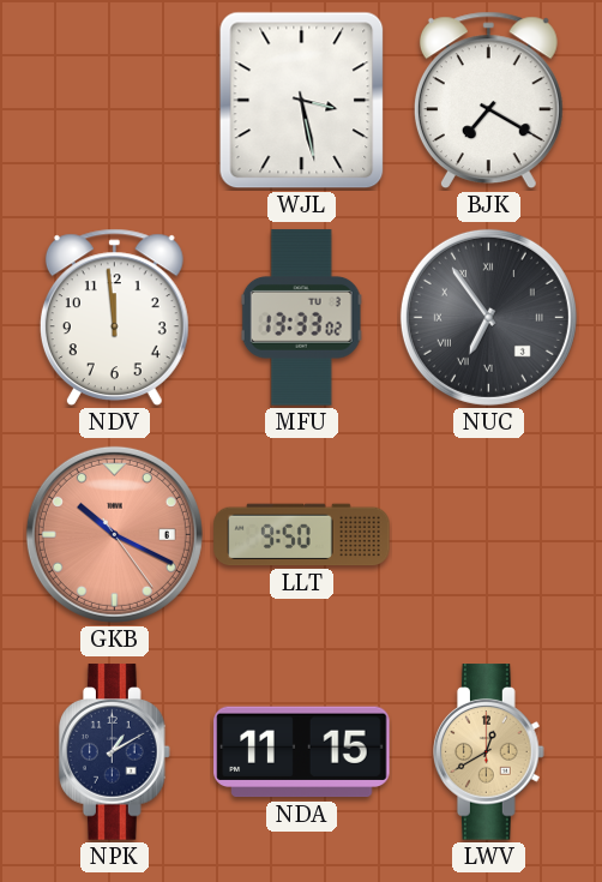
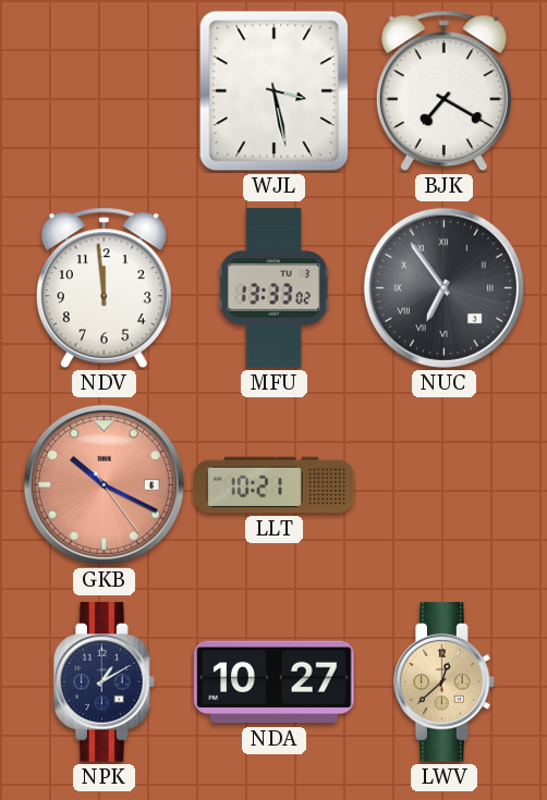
LLT: 9:50 -> 10:21
NDA: 11:15 -> 10:27
LWV: 12:40 -> 12:38
